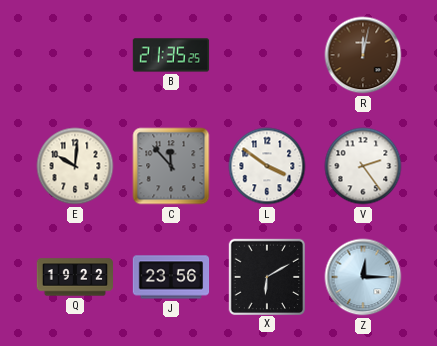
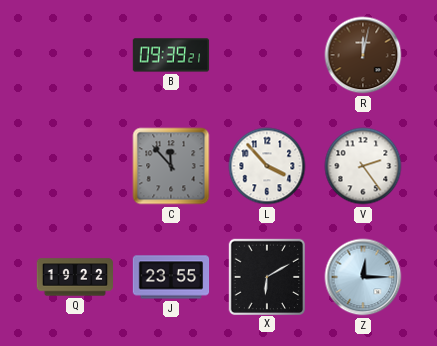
B: 21:35 -> 09:39
E: 10:01 -> none
L: 3:51 -> 3:53
J: 23:56 -> 23:55
